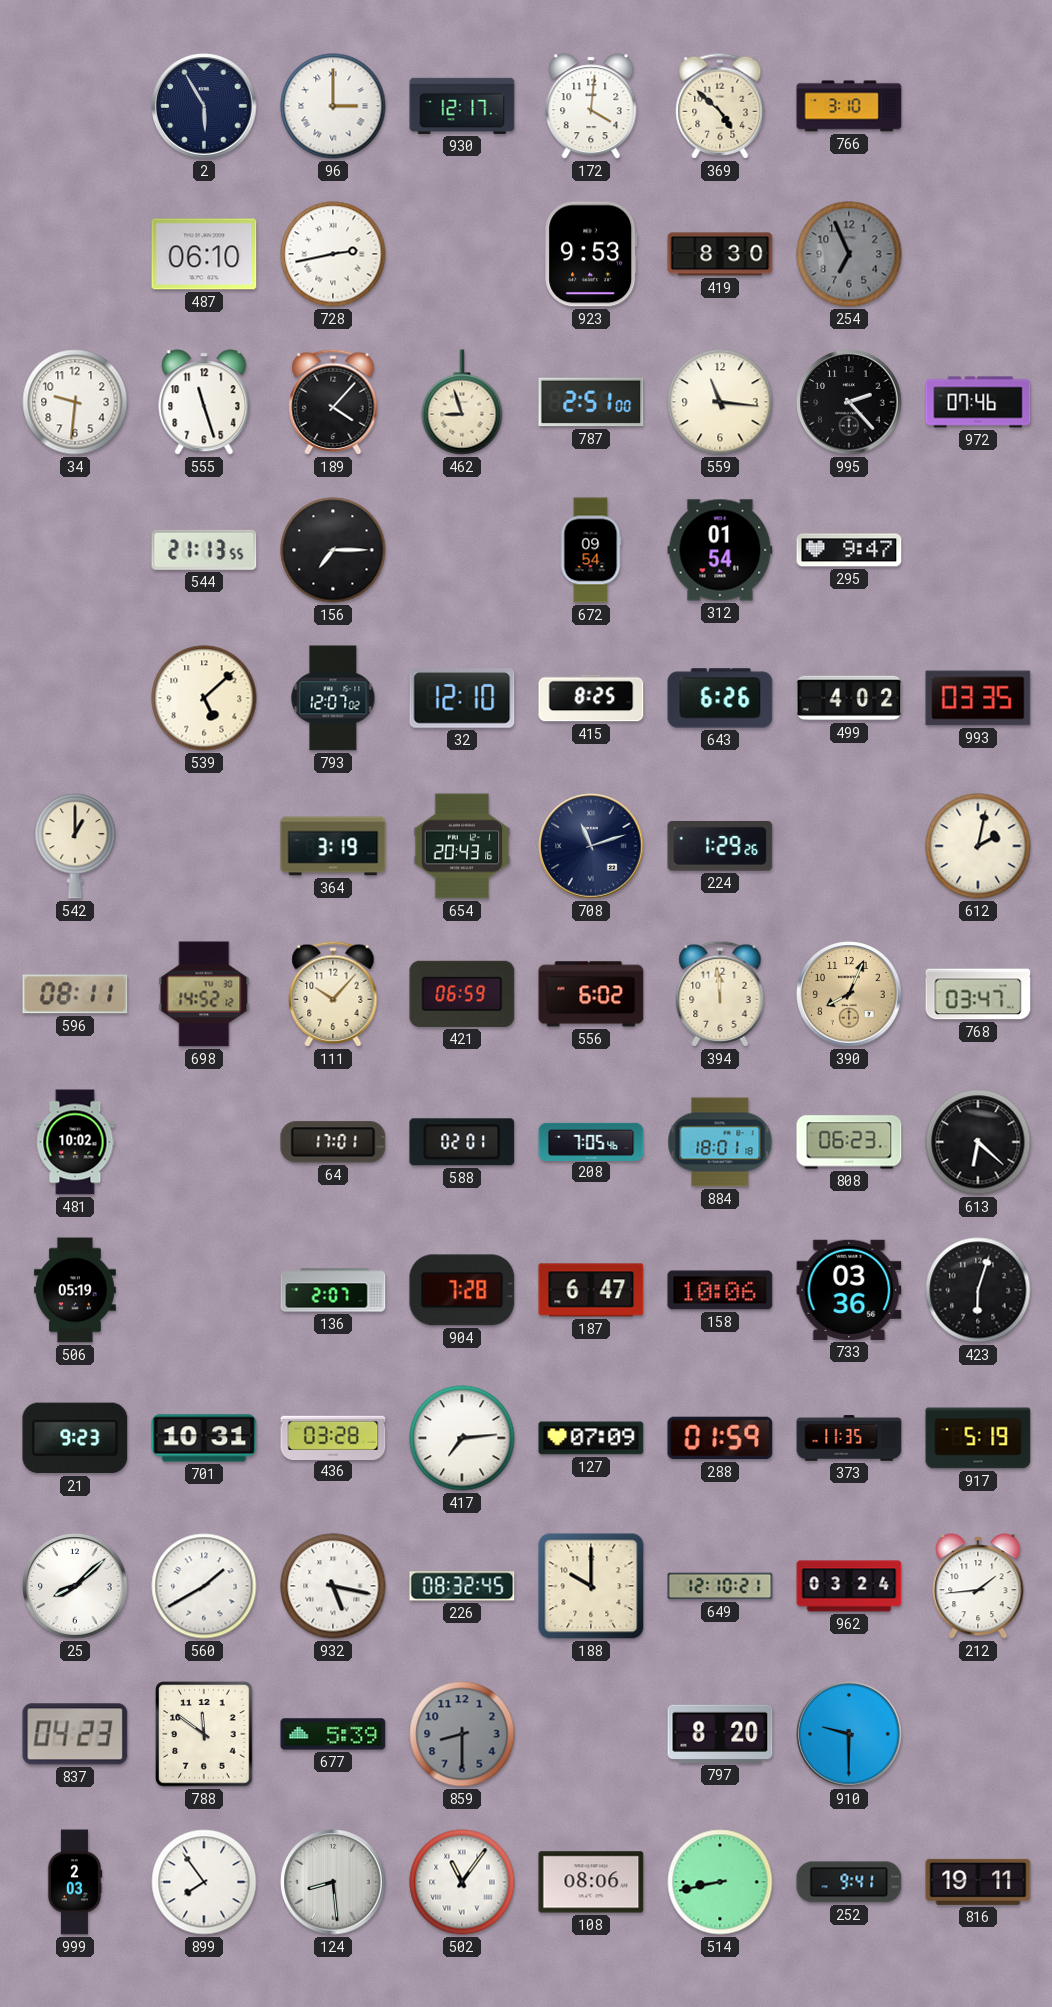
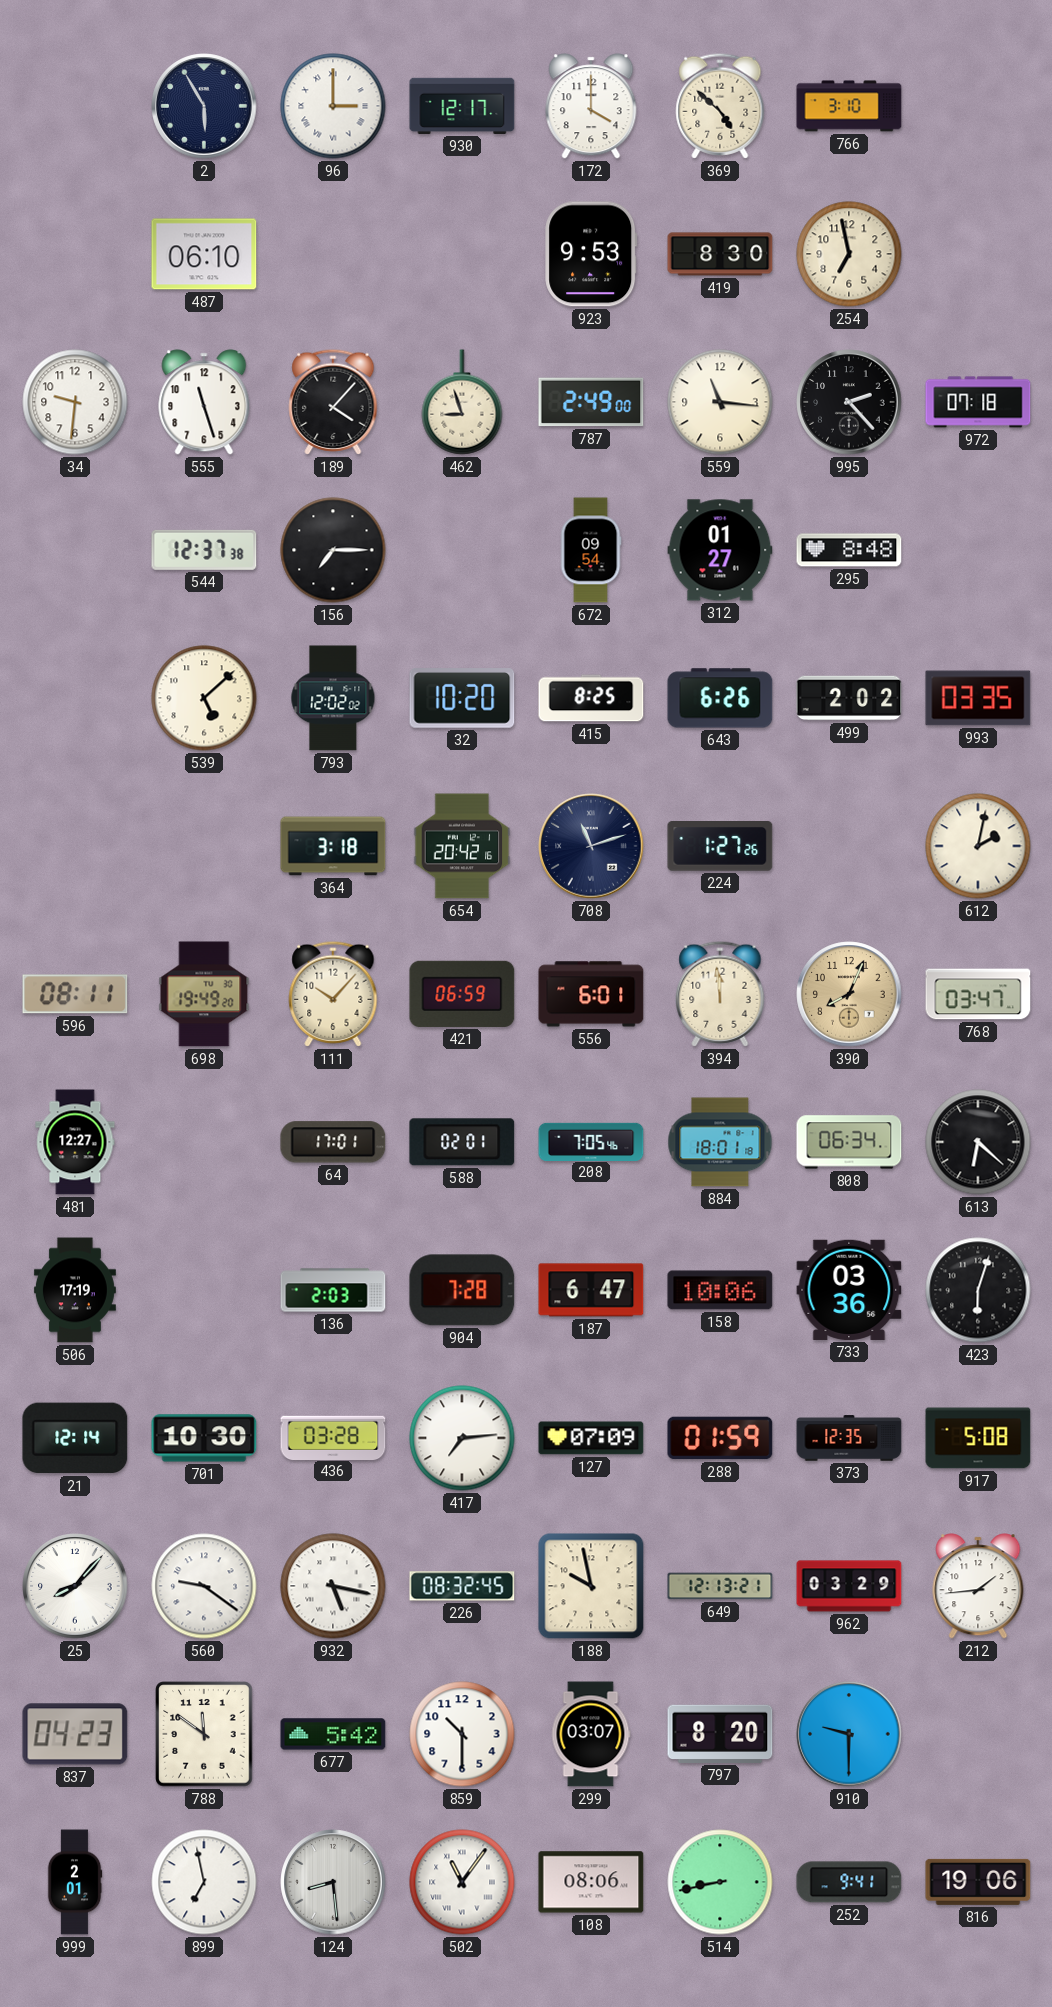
172: 4:01 -> 4:00
728: 2:43 -> none
254: 6:56 -> 6:58
254 dial: grey -> cream
787: 2:51 -> 2:49
972: 07:46 -> 07:18
544: 21:13 -> 12:37
312: 01:54 -> 01:27
295: 9:47 -> 8:48
793: 12:07 -> 12:02
32: 12:10 -> 10:20
499: 4:02 -> 2:02
542: 1:00 -> none
364: 3:19 -> 3:18
654: 20:43 -> 20:42
224: 1:29 -> 1:27
698: 14:52 -> 19:49
556: 6:02 -> 6:01
481: 10:02 -> 12:27
808: 06:23 -> 06:34
506: 05:19 -> 17:19
136: 2:07 -> 2:03
21: 9:23 -> 12:14
701: 10:31 -> 10:30
373: 11:35 -> 12:35
917: 5:19 -> 5:08
25: 8:08 -> 8:07
560: 1:40 -> 9:21
188: 10:00 -> 9:58
649: 12:10 -> 12:13
962: 03:24 -> 03:29
677: 5:39 -> 5:42
859: 8:30 -> 10:30
859 dial: grey -> white
299: none -> 03:07
999: 2:03 -> 2:01
899: 7:54 -> 6:58
816: 19:11 -> 19:06
